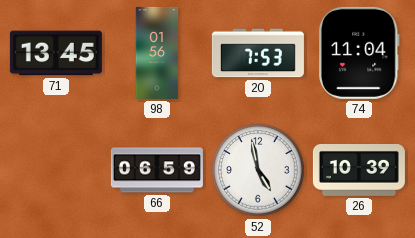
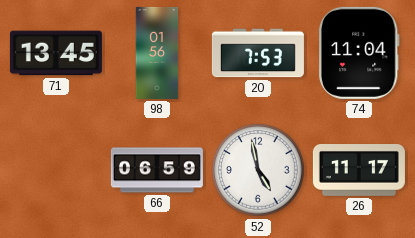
26: 10:39 -> 11:17
